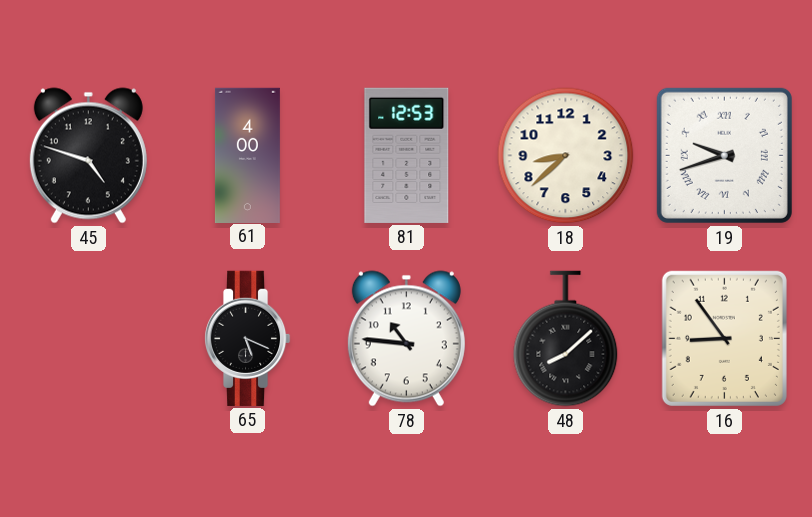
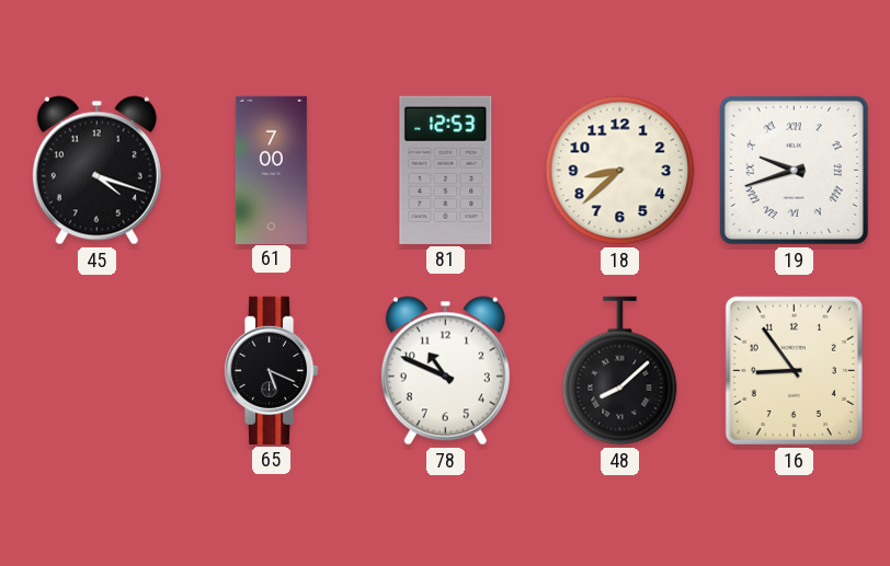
45: 4:48 -> 4:18
61: 4:00 -> 7:00
78: 10:46 -> 10:49
